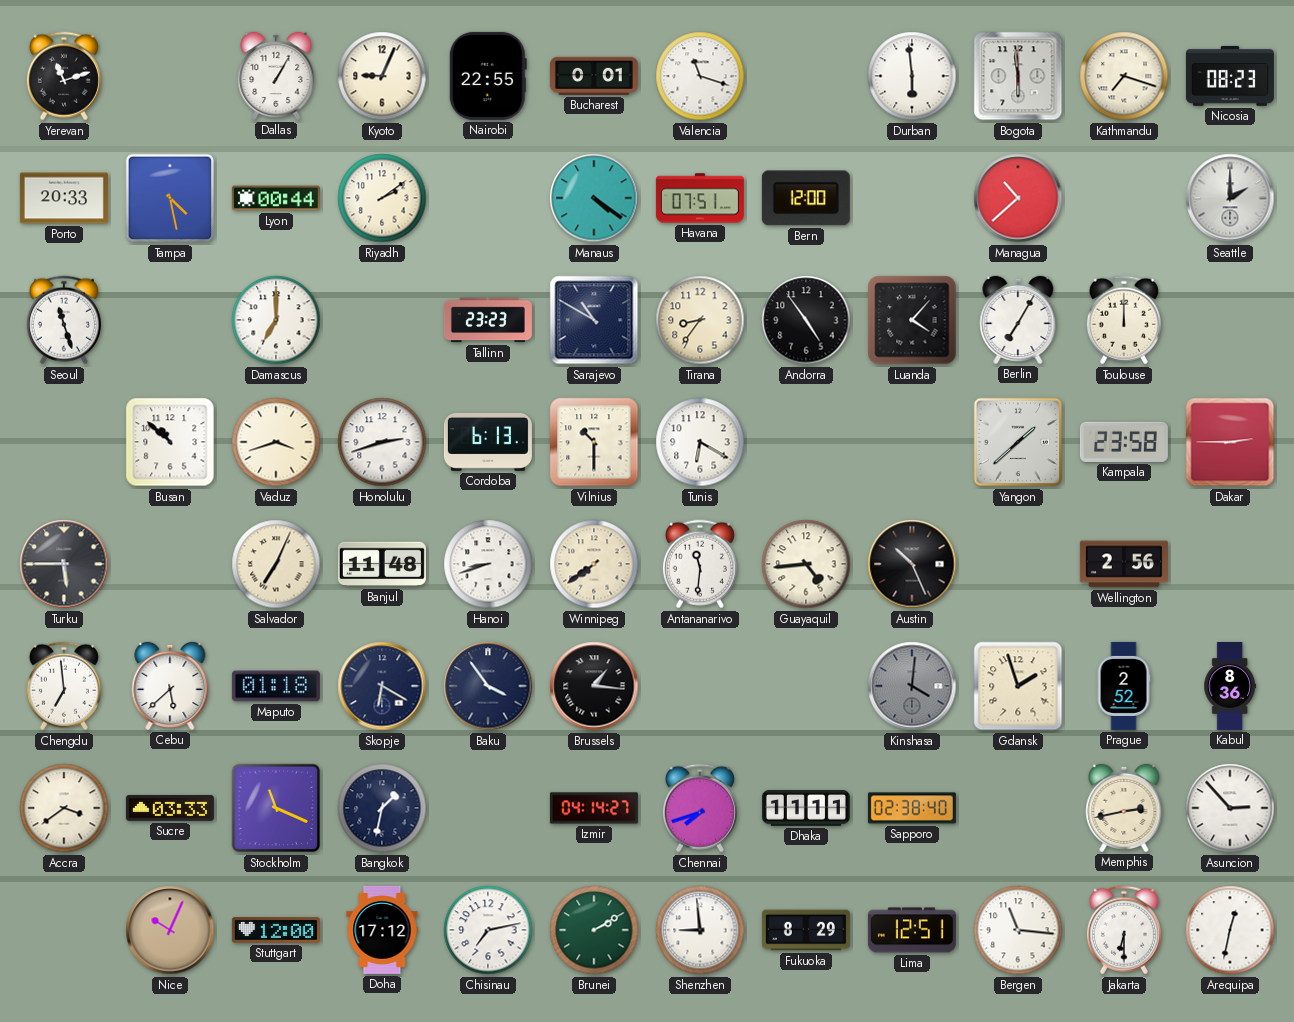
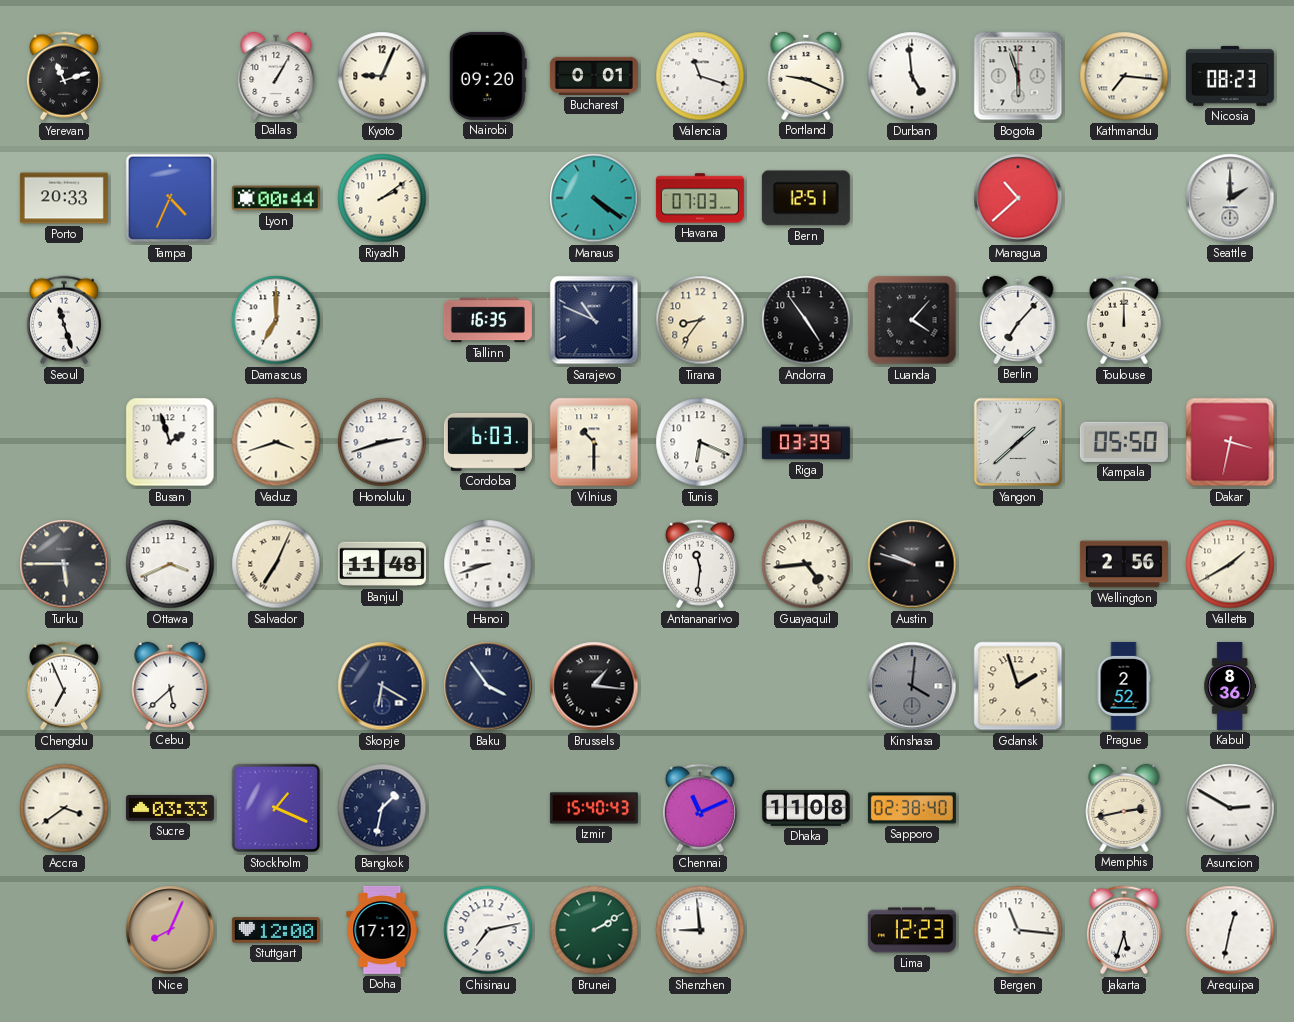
Nairobi: 22:55 -> 09:20
Portland: none -> 9:19
Durban: 5:59 -> 4:59
Bogota: 5:59 -> 5:57
Kathmandu: 7:18 -> 7:16
Tampa: 4:28 -> 4:34
Havana: 07:51 -> 07:03
Bern: 12:00 -> 12:51
Tallinn: 23:23 -> 16:35
Sarajevo: 10:50 -> 10:49
Berlin: 7:05 -> 7:07
Busan: 10:52 -> 1:57
Cordoba: 6:13 -> 6:03
Tunis: 6:20 -> 6:19
Riga: none -> 03:39
Kampala: 23:58 -> 05:50
Dakar: 2:45 -> 3:32
Ottawa: none -> 3:41
Winnipeg: 7:39 -> none
Austin: 10:26 -> 9:48
Valletta: none -> 1:40
Chengdu: 6:59 -> 6:56
Maputo: 01:18 -> none
Stockholm: 11:19 -> 1:19
Izmir: 04:14 -> 15:40
Chennai: 7:42 -> 11:11
Dhaka: 11:11 -> 11:08
Asuncion: 2:53 -> 2:50
Nice: 10:04 -> 8:04
Fukuoka: 8:29 -> none
Lima: 12:51 -> 12:23
Jakarta: 6:30 -> 5:33
